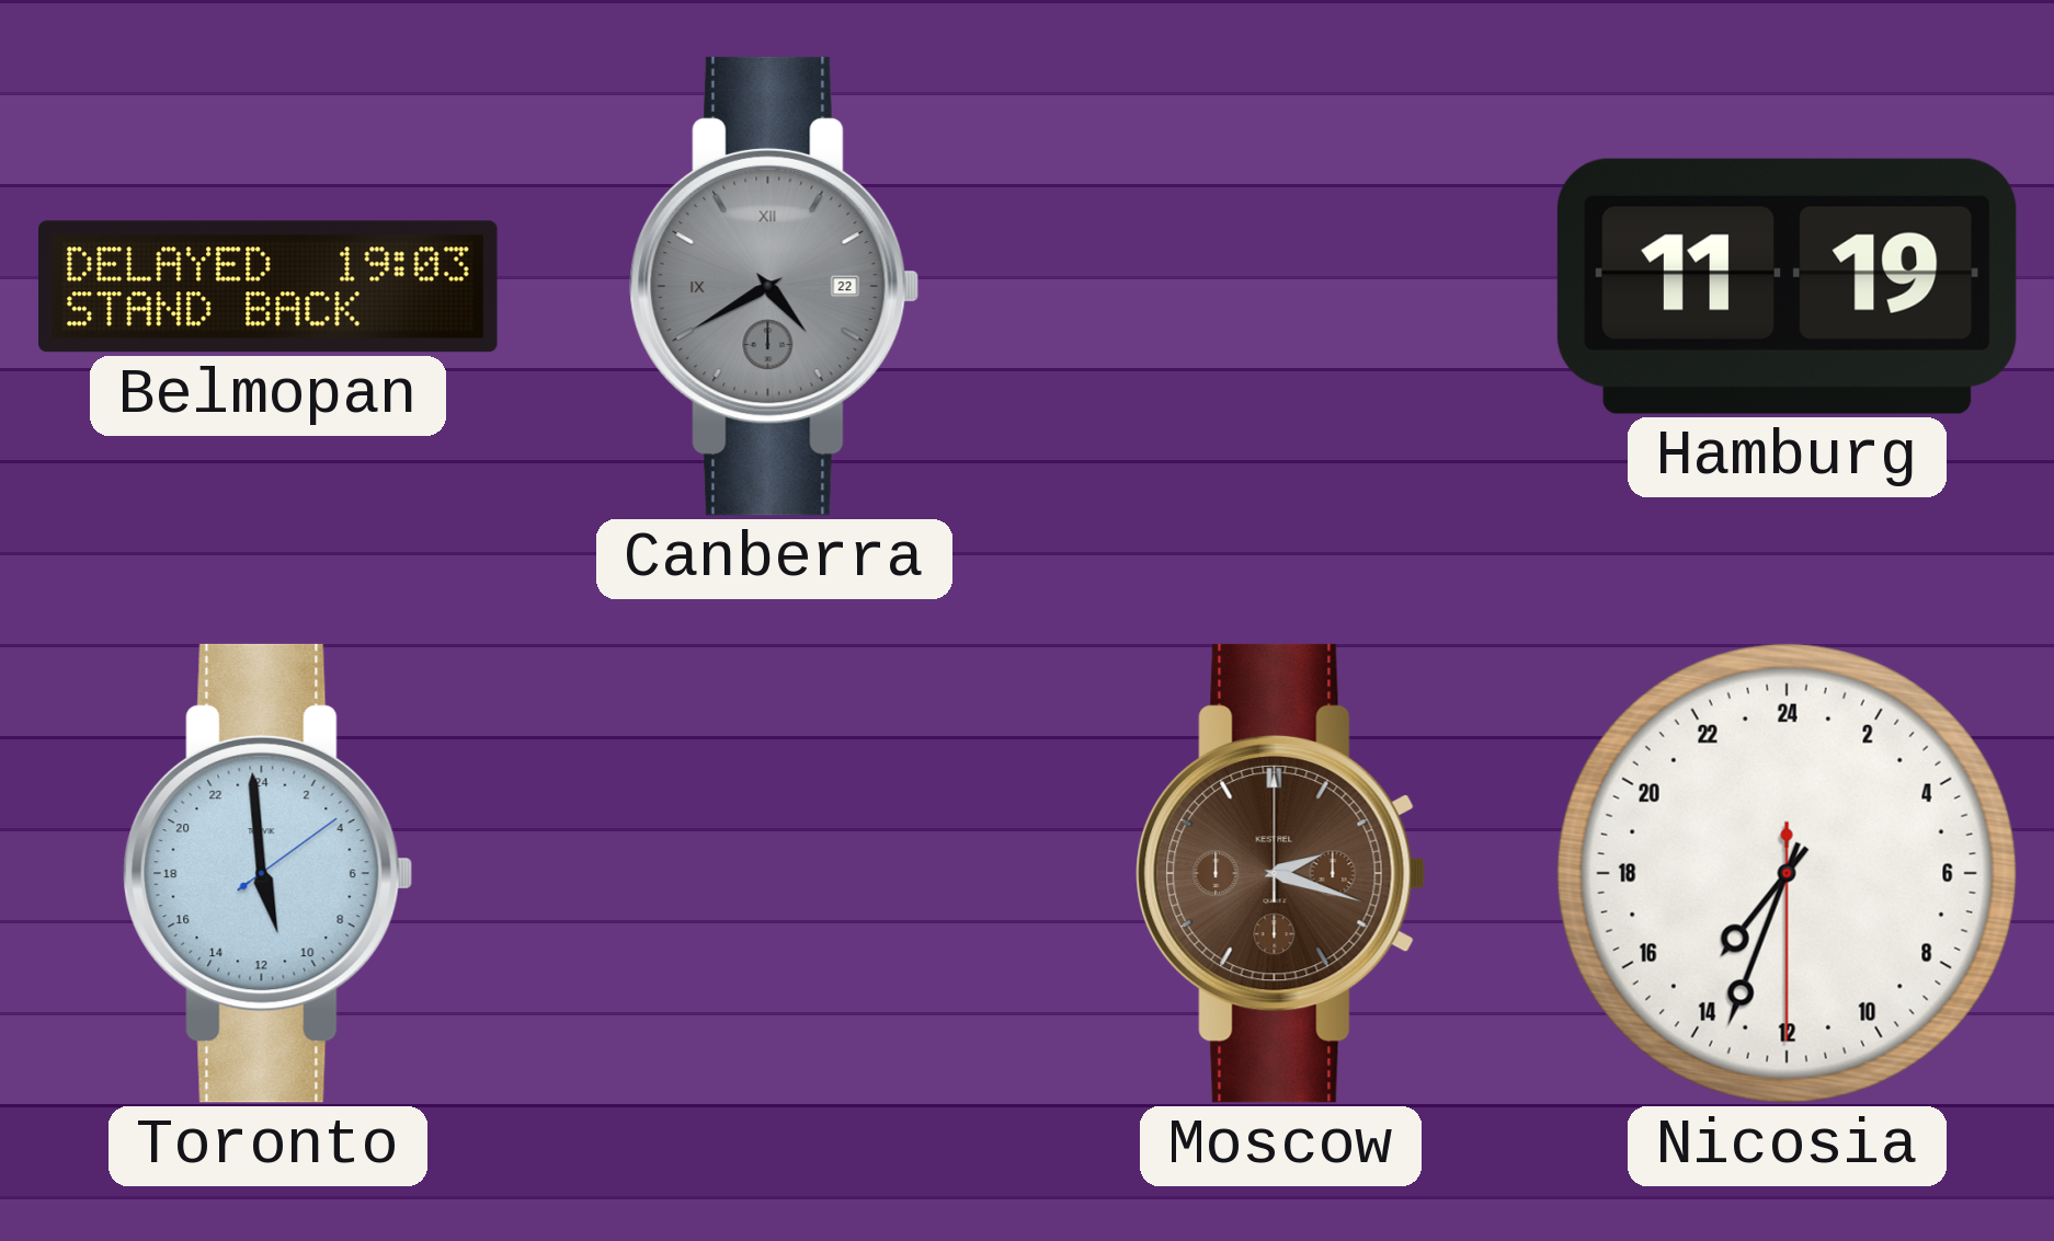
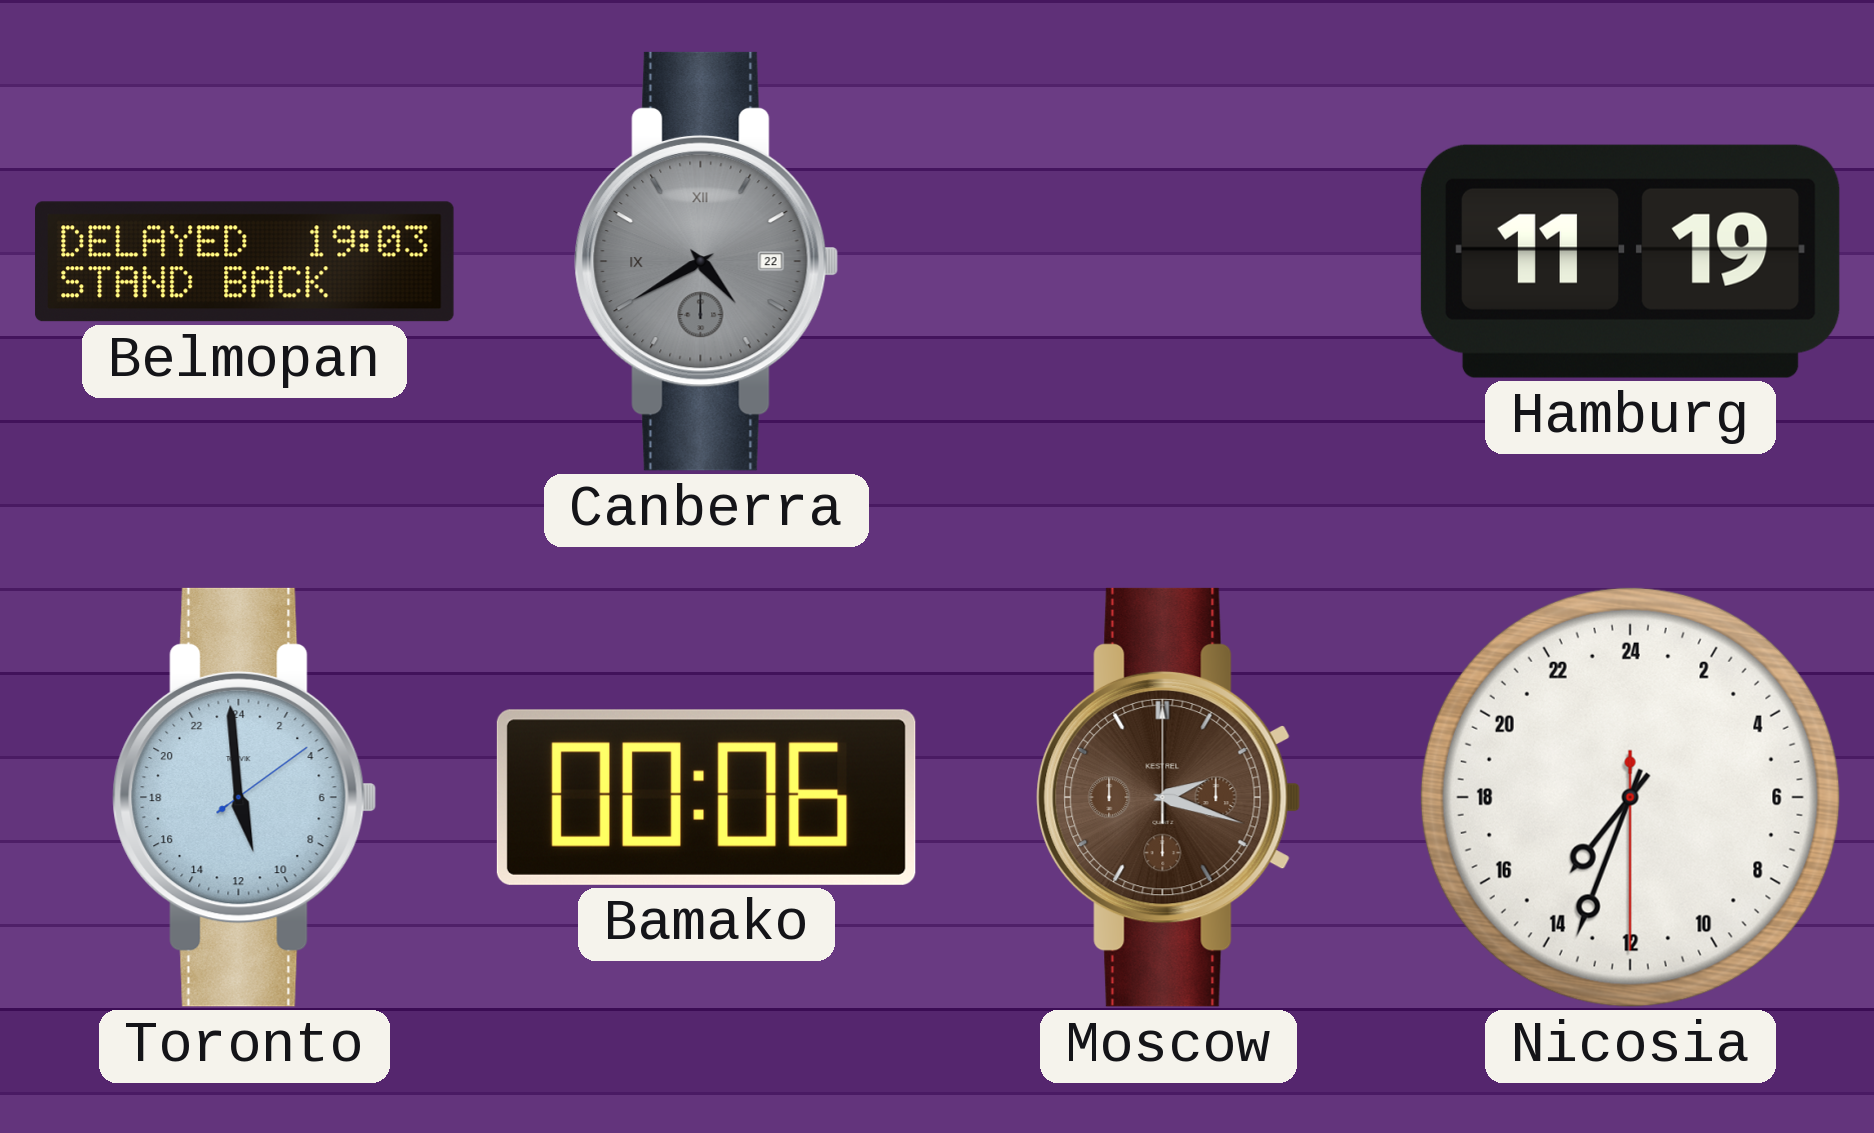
Bamako: none -> 00:06
